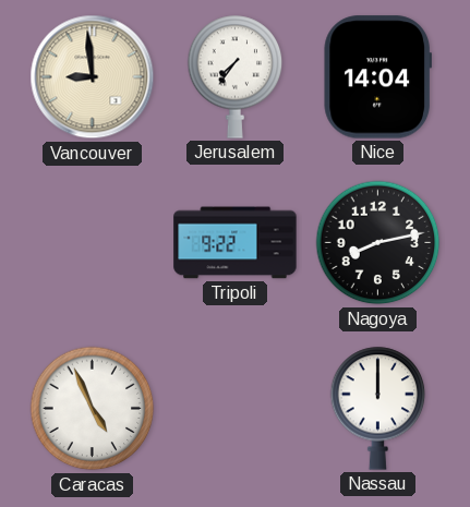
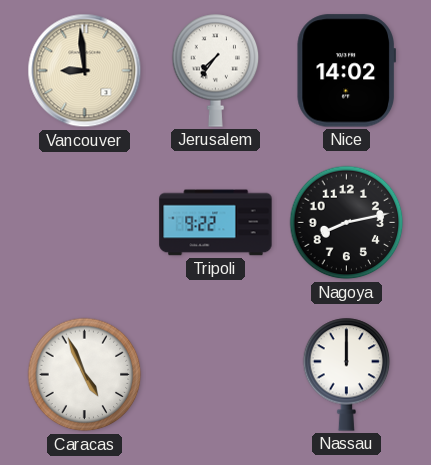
Nice: 14:04 -> 14:02
